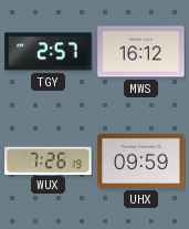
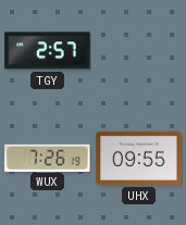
MWS: 16:12 -> none
UHX: 09:59 -> 09:55
